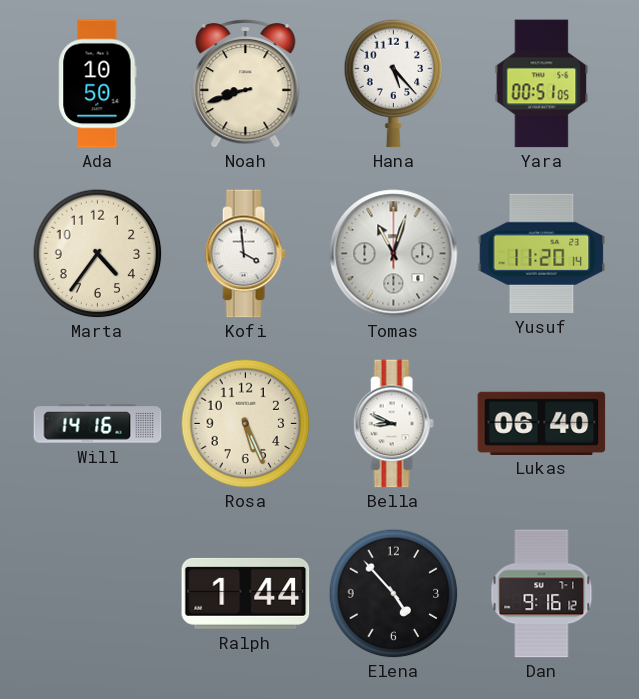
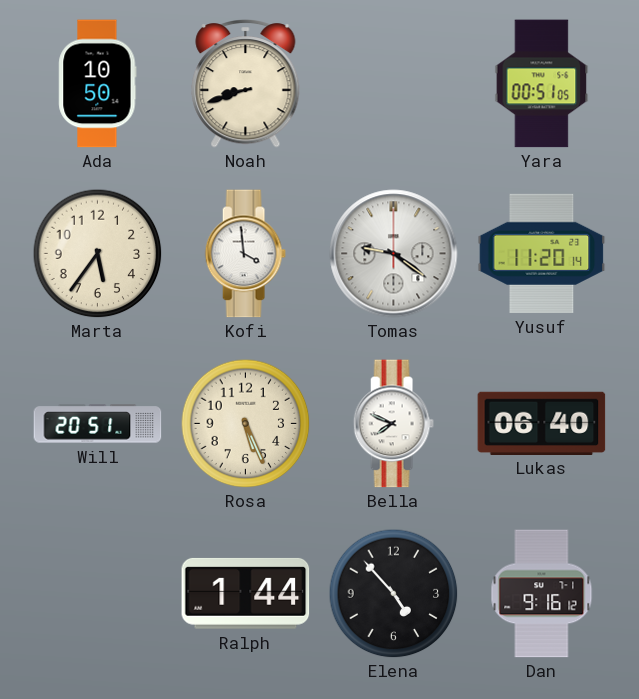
Hana: 5:23 -> none
Marta: 4:36 -> 5:36
Tomas: 11:03 -> 9:21
Will: 14:16 -> 20:51
Bella: 8:49 -> 7:49
